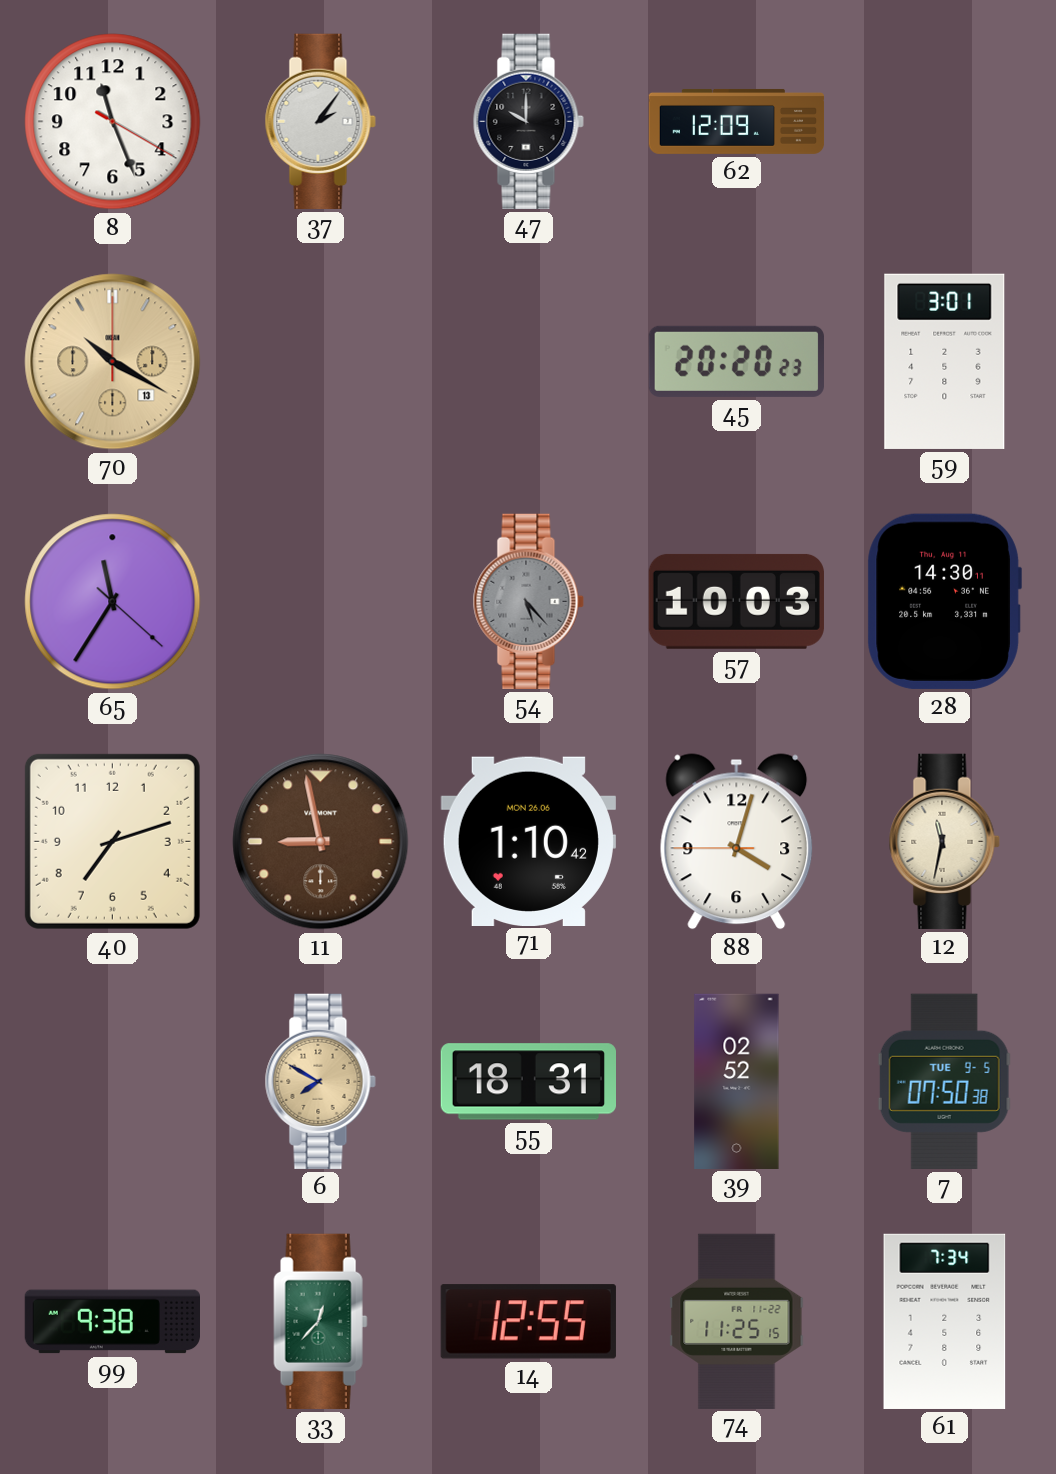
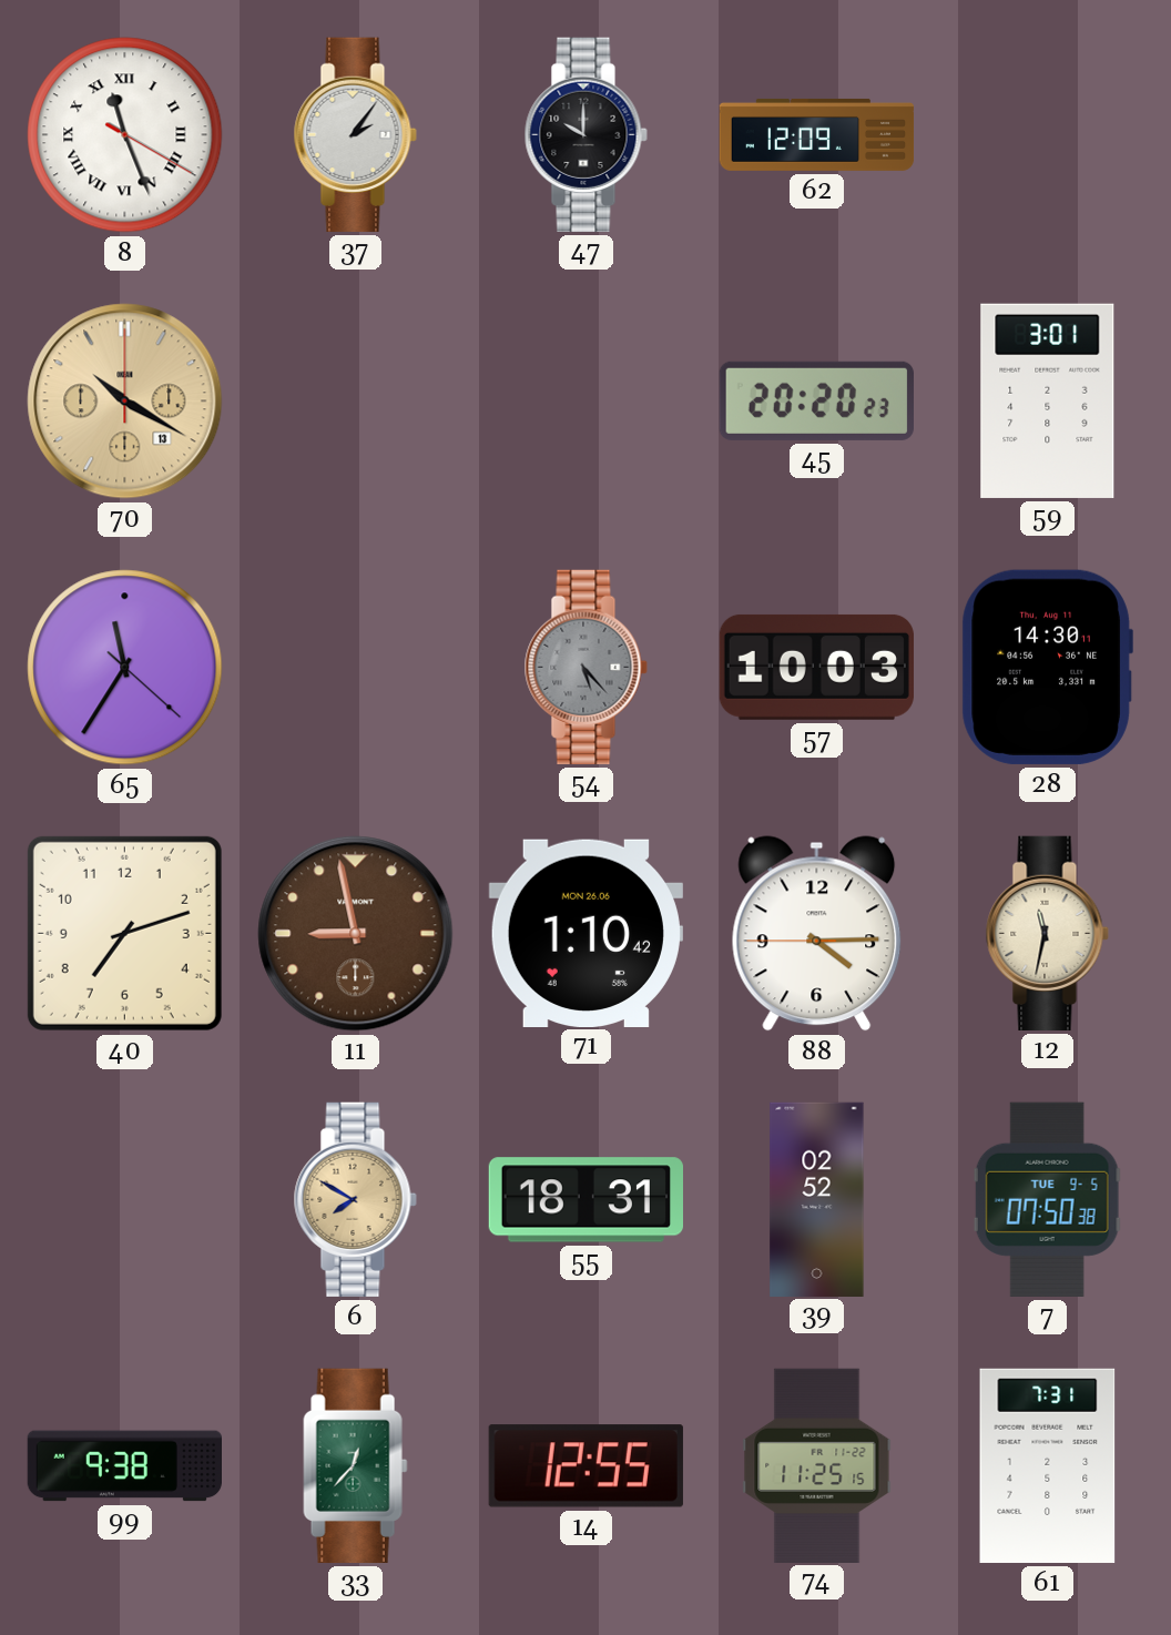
8 numerals: Arabic -> Roman
88: 4:02 -> 4:14
61: 7:34 -> 7:31
